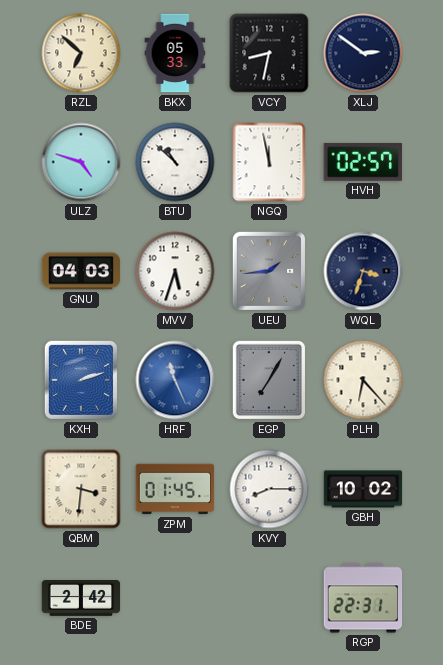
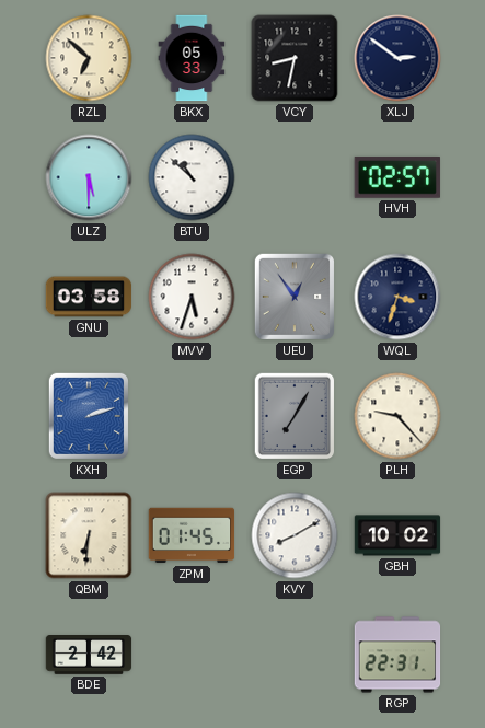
ULZ: 4:48 -> 5:30
NGQ: 11:58 -> none
GNU: 04:03 -> 03:58
UEU: 1:44 -> 12:54
HRF: 11:26 -> none
PLH: 6:23 -> 9:23
QBM: 3:31 -> 6:31
KVY: 8:15 -> 8:10
